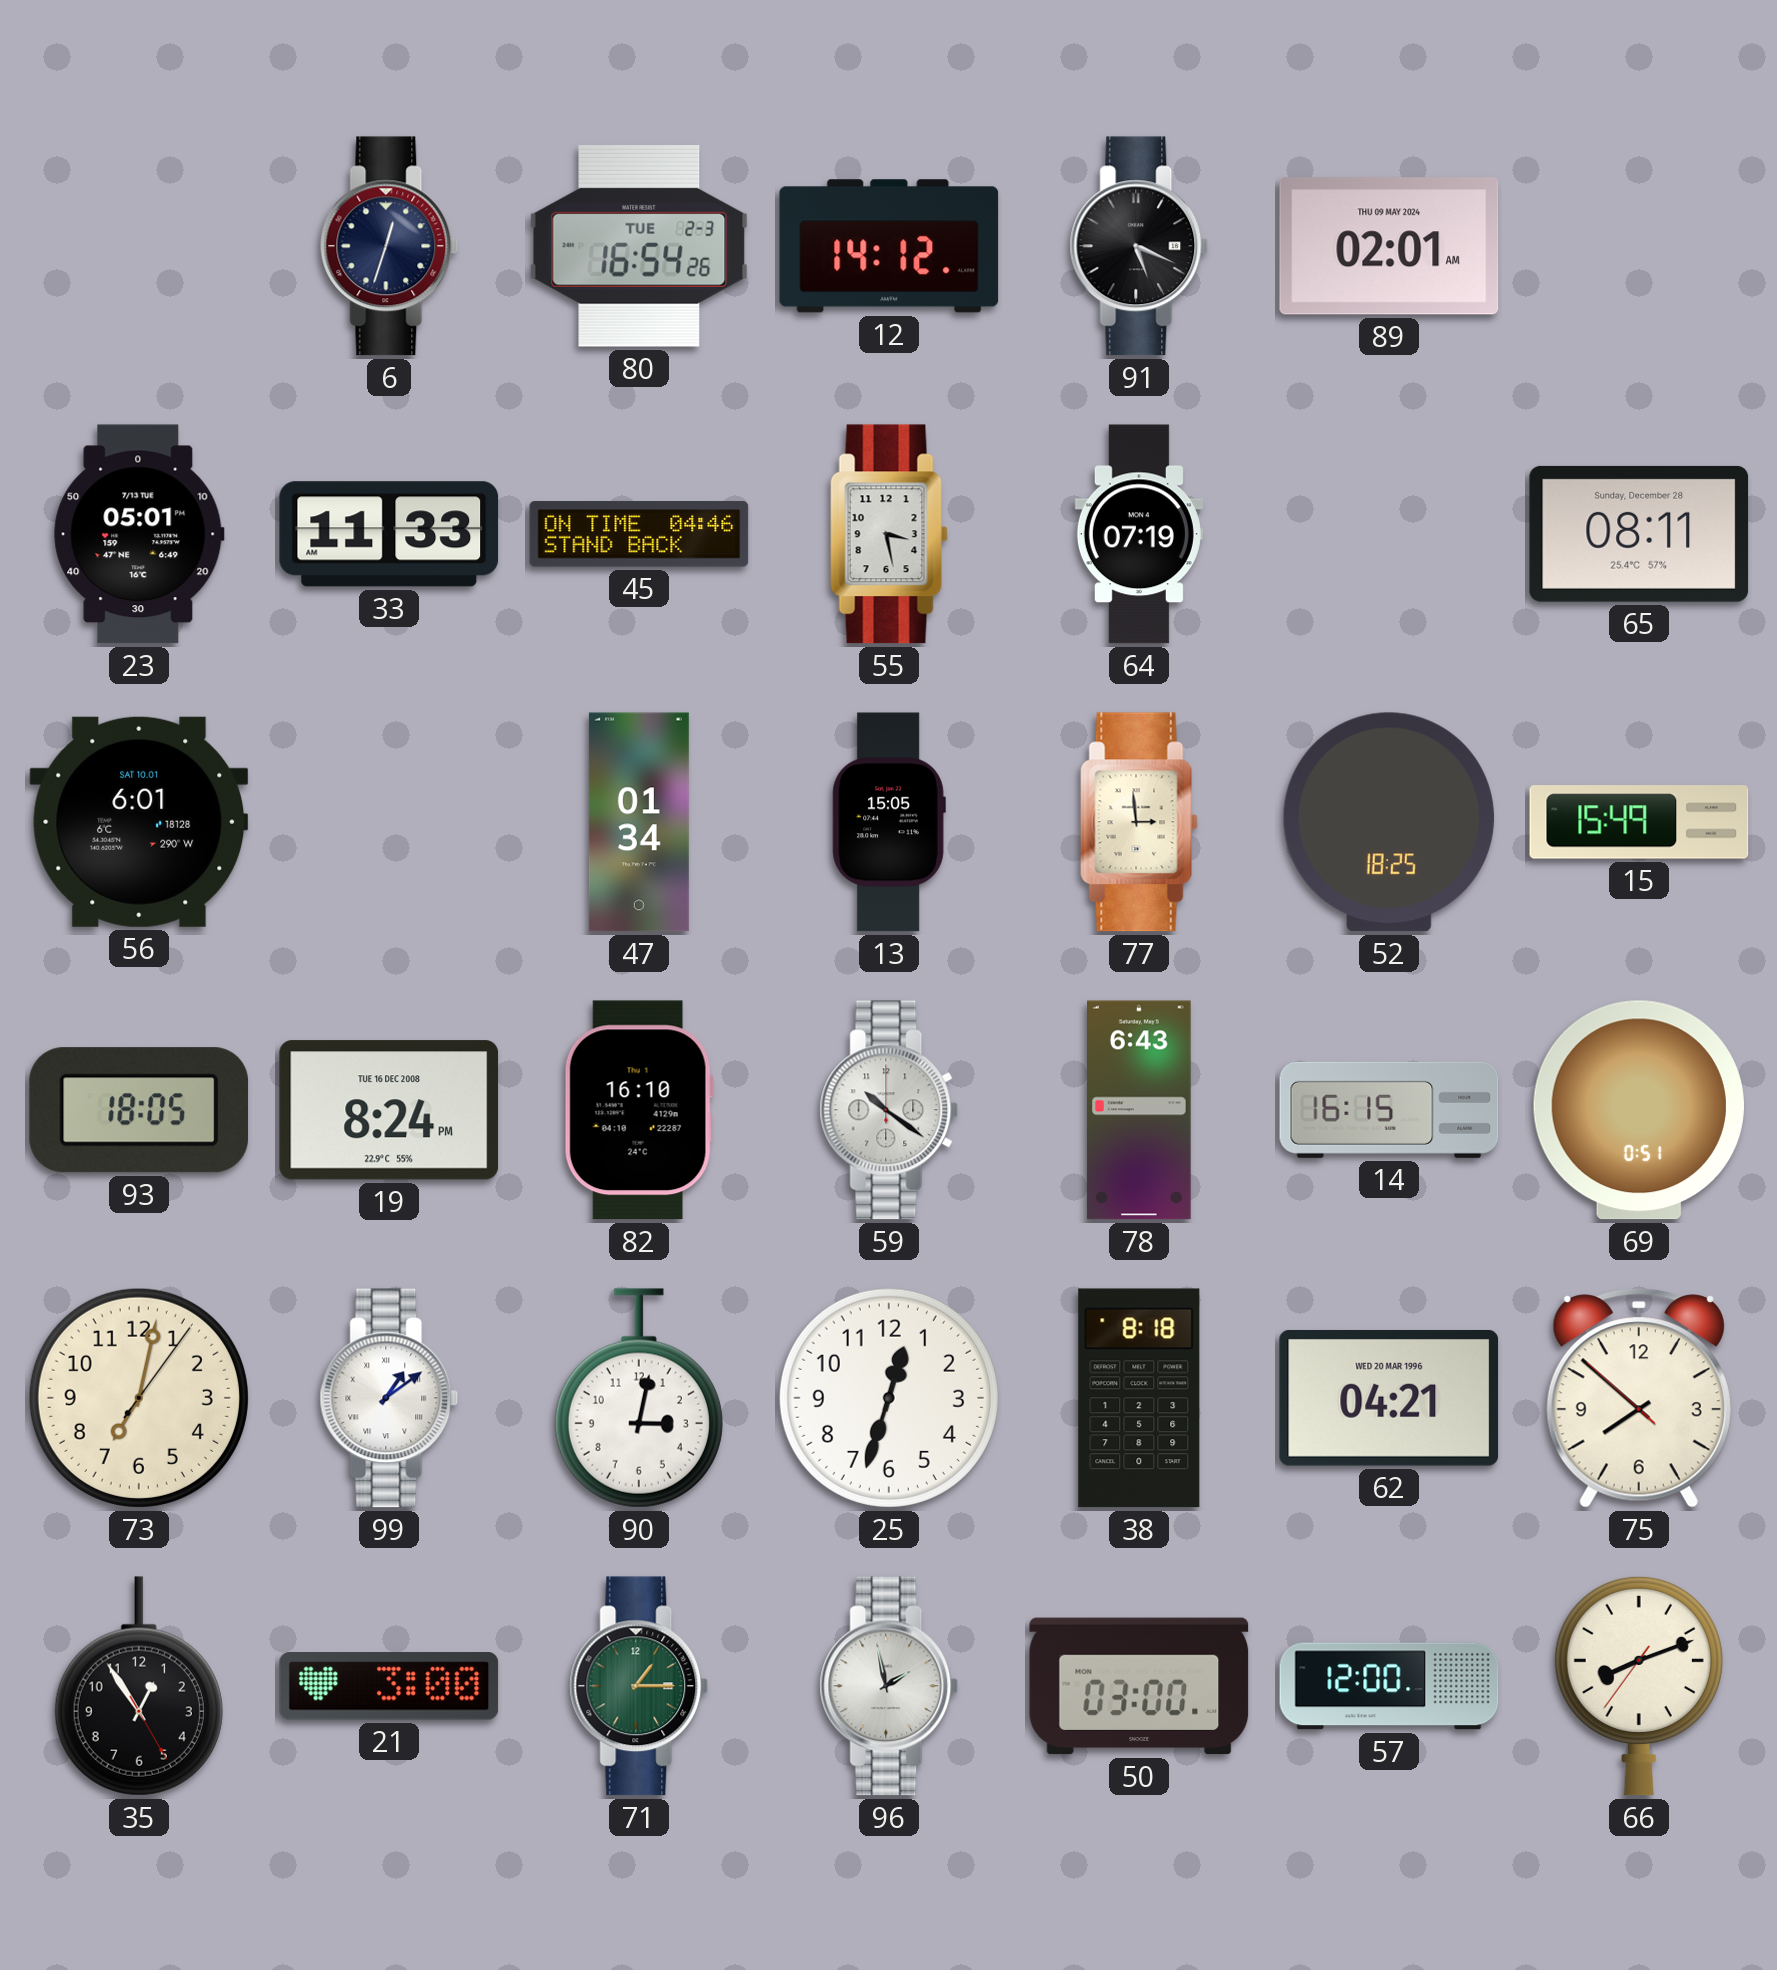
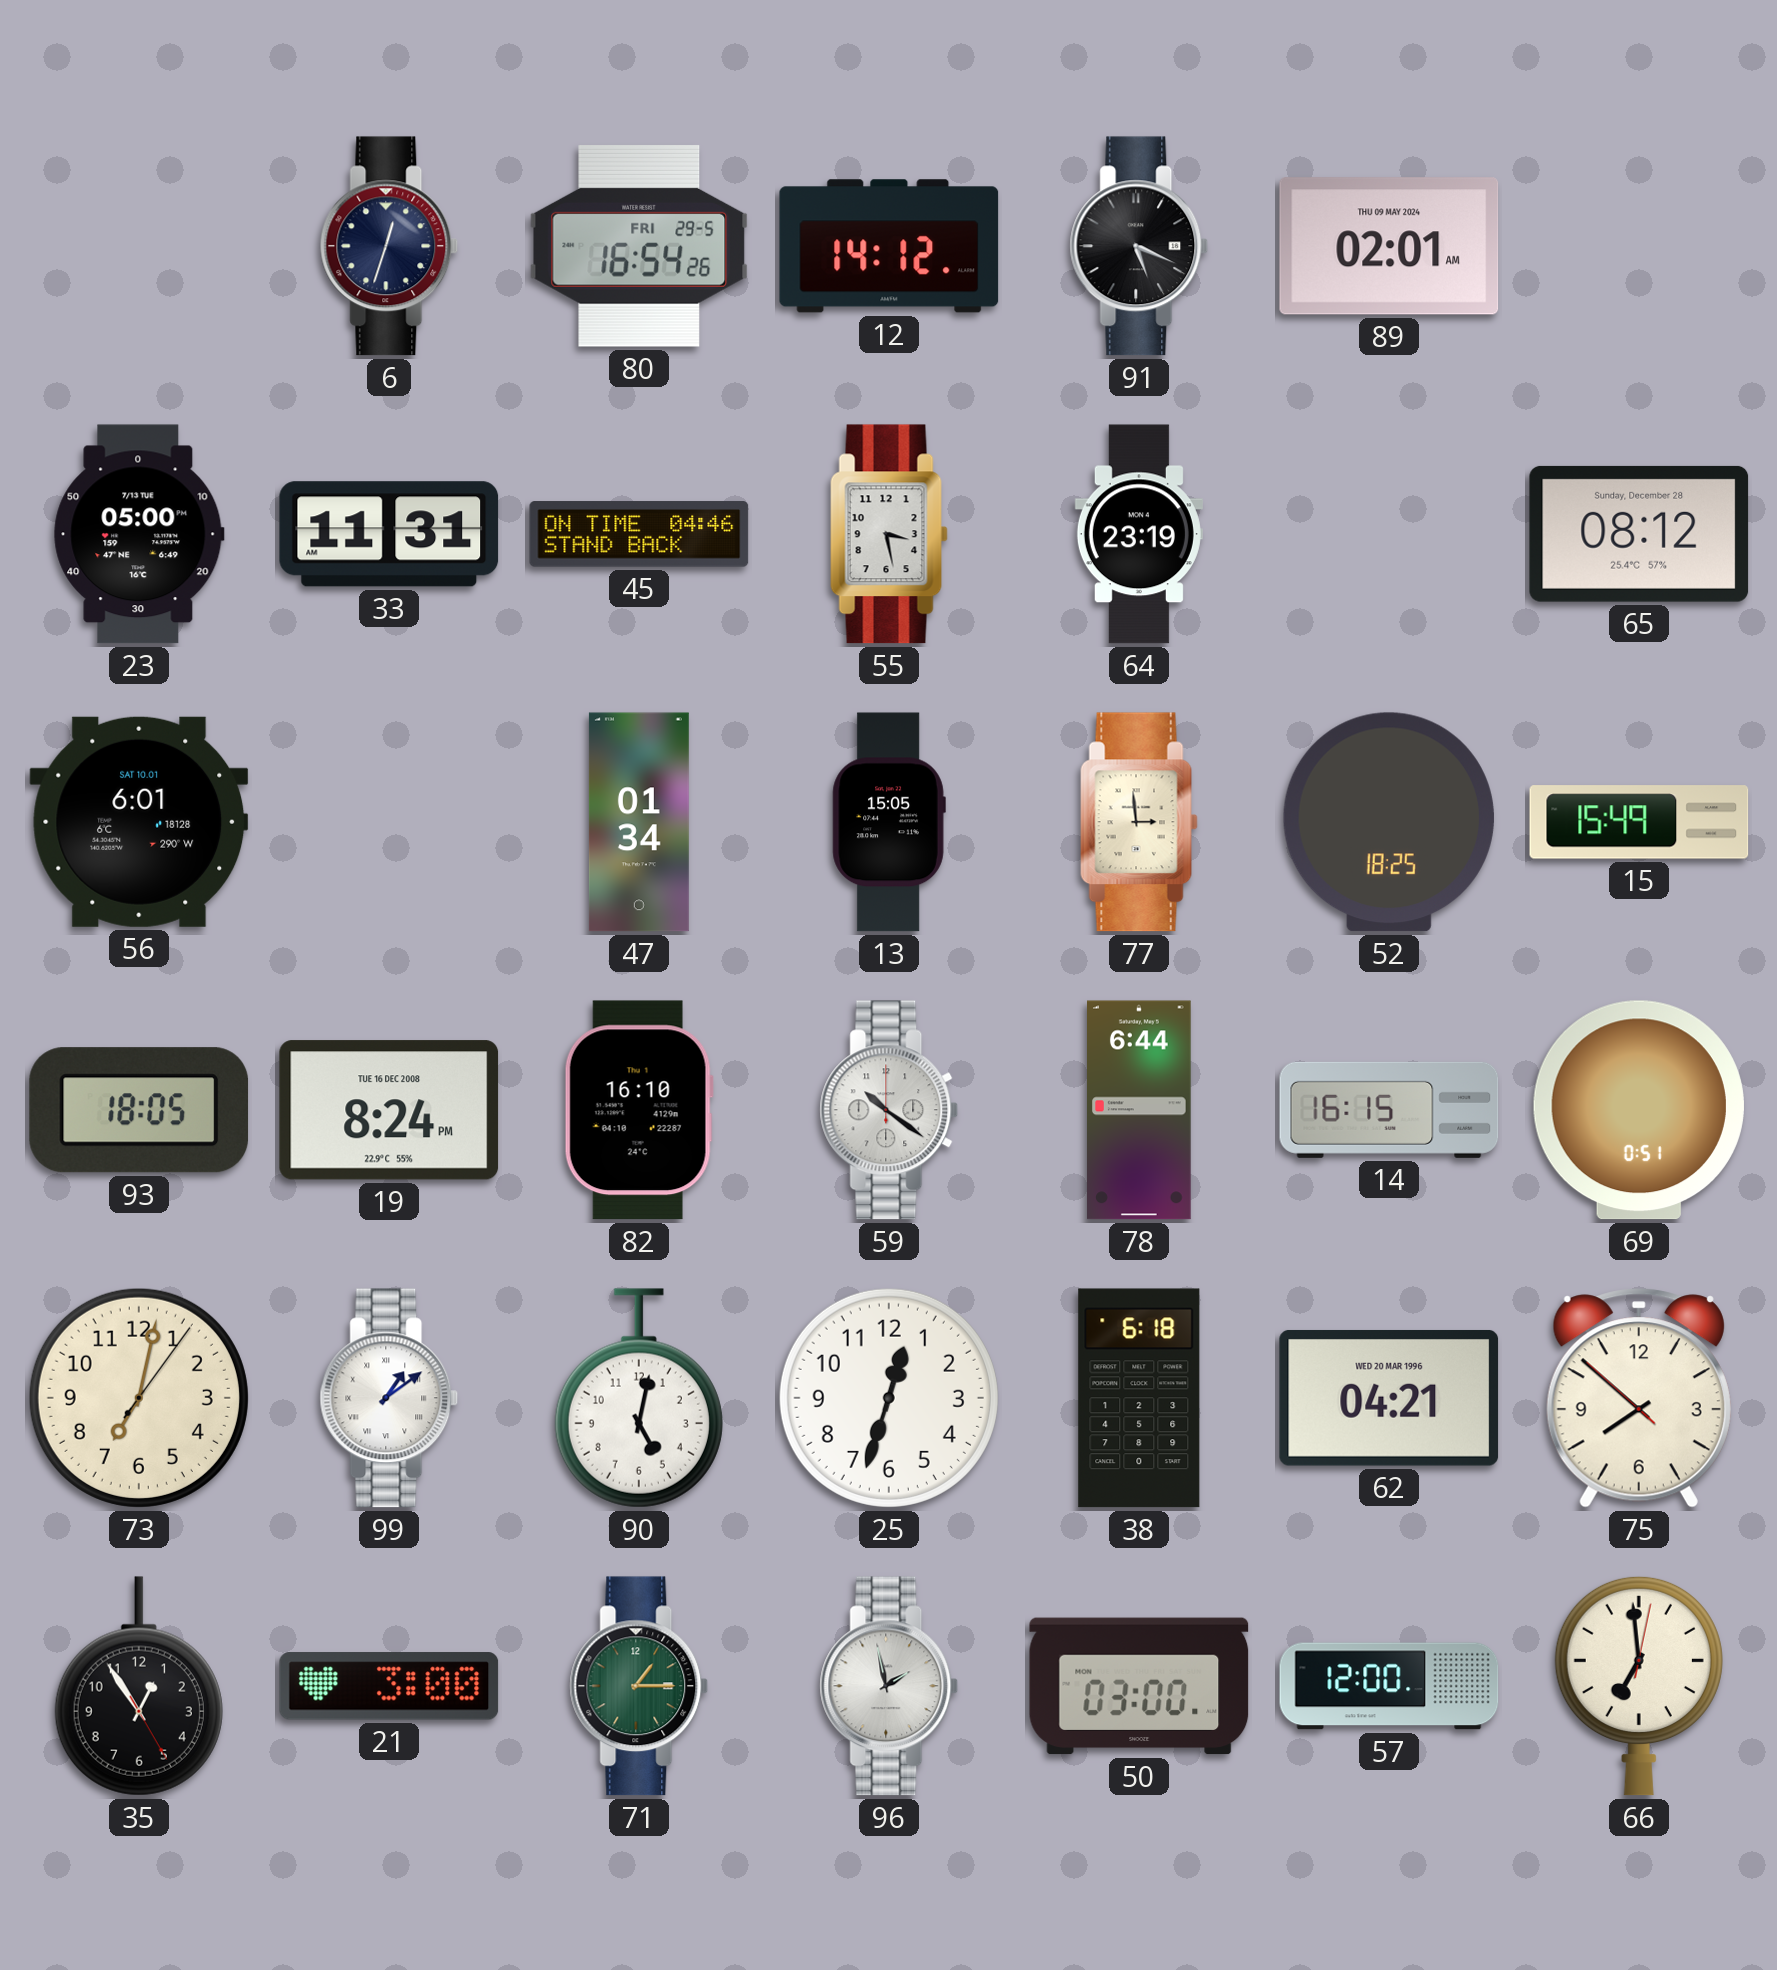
80 date: TUE 2-3 -> FRI 29-5
23: 05:01 -> 05:00
33: 11:33 -> 11:31
64: 07:19 -> 23:19
65: 08:11 -> 08:12
78: 6:43 -> 6:44
90: 3:02 -> 5:02
38: 8:18 -> 6:18
66: 8:11 -> 6:59
